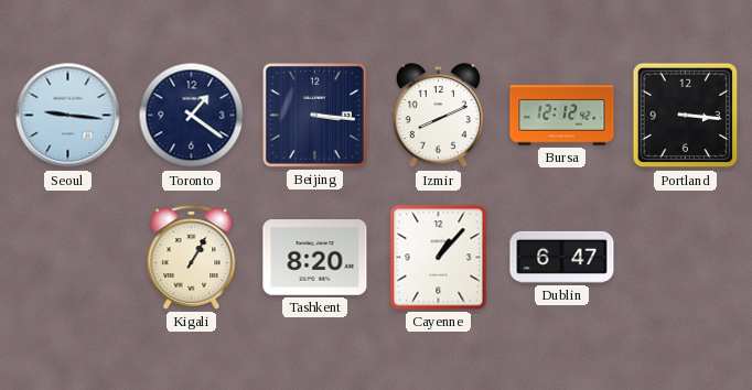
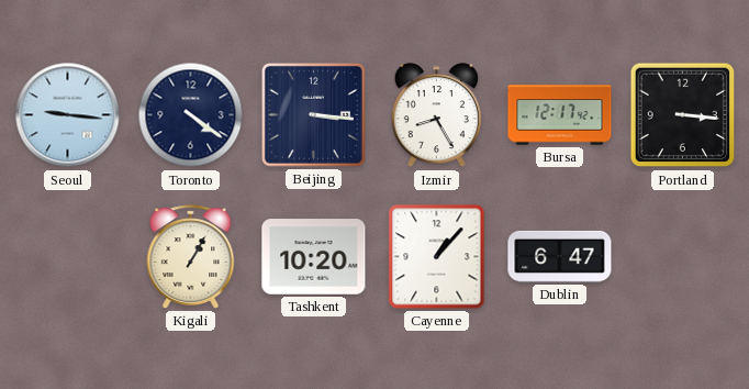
Toronto: 1:21 -> 4:21
Izmir: 8:11 -> 8:25
Bursa: 12:12 -> 12:17
Tashkent: 8:20 -> 10:20
